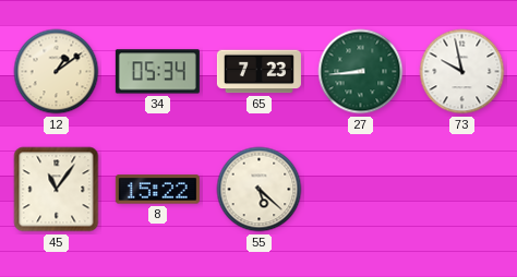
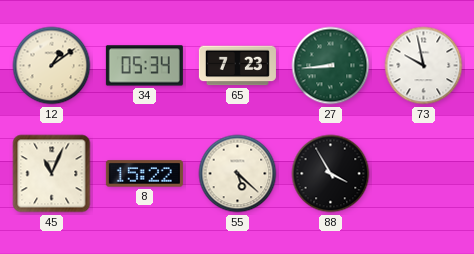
45: 11:06 -> 11:04
88: none -> 3:55
